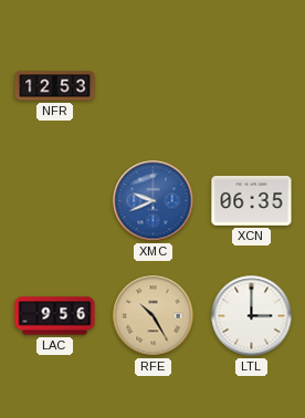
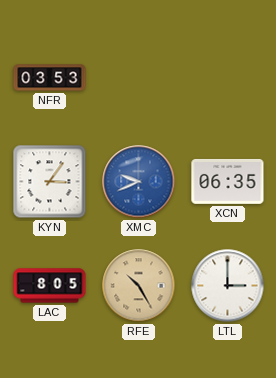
NFR: 12:53 -> 03:53
KYN: none -> 3:06
LAC: 9:56 -> 8:05
